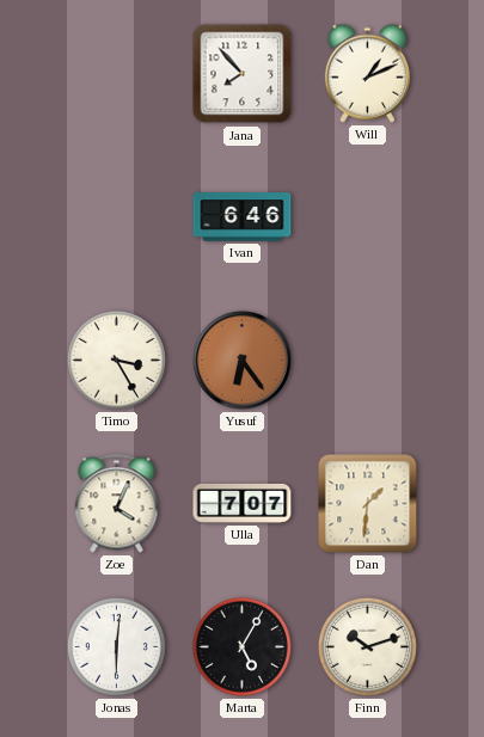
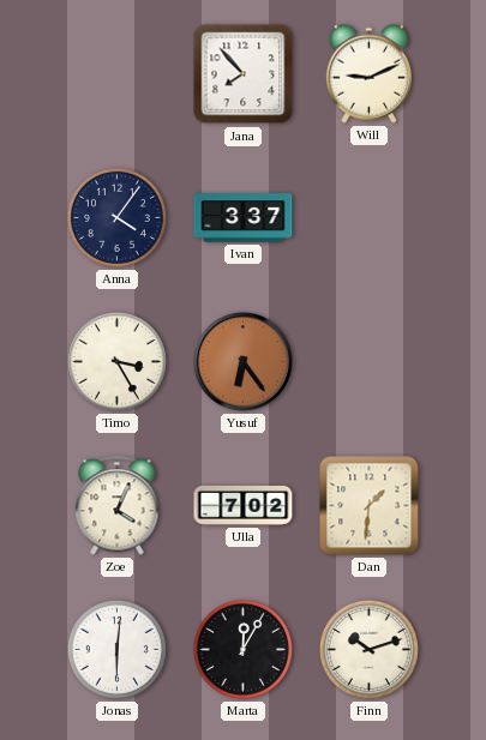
Will: 1:11 -> 9:11
Anna: none -> 4:06
Ivan: 6:46 -> 3:37
Ulla: 7:07 -> 7:02
Marta: 5:05 -> 12:05
